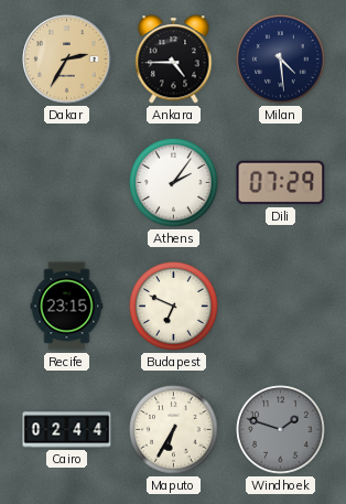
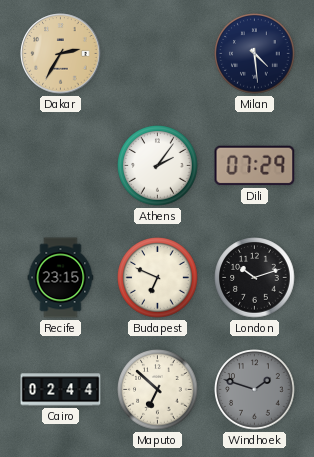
Ankara: 4:45 -> none
London: none -> 10:12
Maputo: 6:35 -> 6:52
